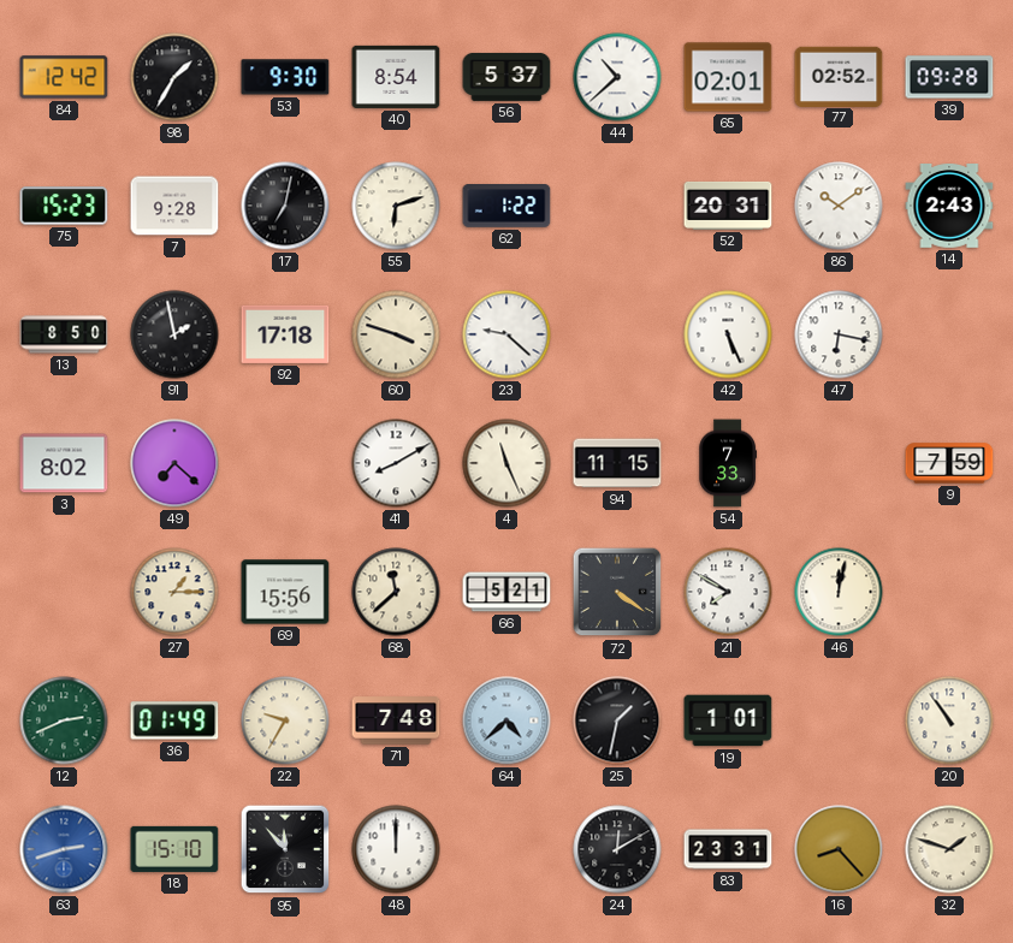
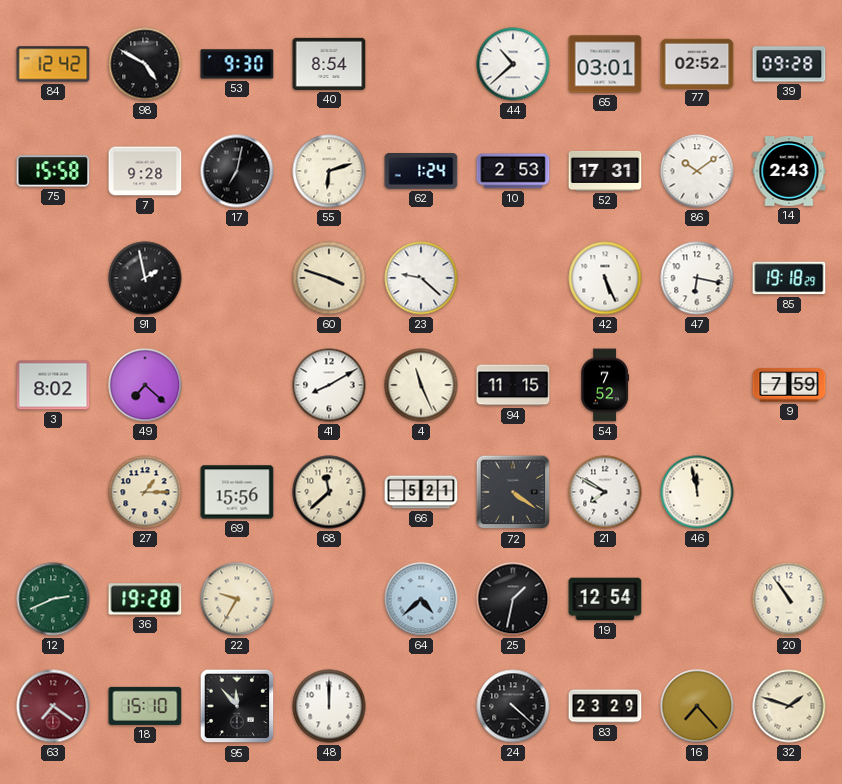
98: 1:35 -> 4:50
56: 5:37 -> none
65: 02:01 -> 03:01
75: 15:23 -> 15:58
62: 1:22 -> 1:24
10: none -> 2:53
52: 20:31 -> 17:31
13: 8:50 -> none
92: 17:18 -> none
85: none -> 19:18
54: 7:33 -> 7:52
46: 12:02 -> 11:58
36: 01:49 -> 19:28
71: 7:48 -> none
19: 1:01 -> 12:54
63: 2:42 -> 7:21
63 dial: blue -> burgundy
24: 12:10 -> 4:22
83: 23:31 -> 23:29
16: 8:23 -> 7:23
